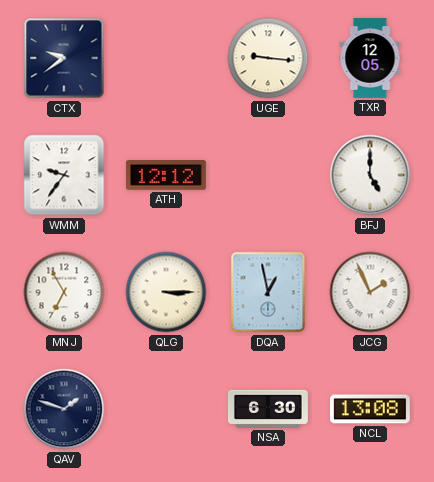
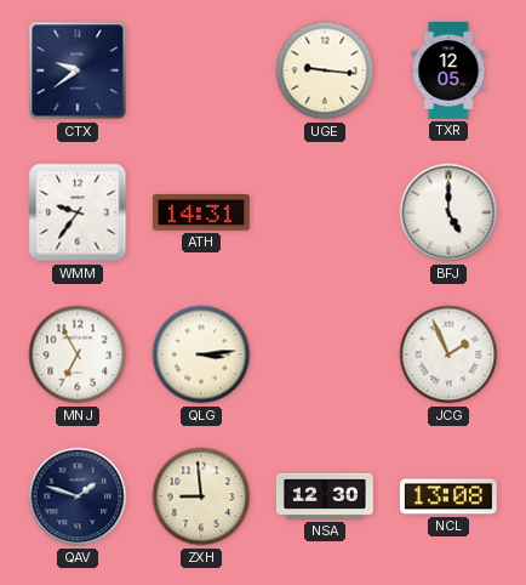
ATH: 12:12 -> 14:31
QLG: 3:15 -> 3:14
DQA: 12:58 -> none
ZXH: none -> 8:59
NSA: 6:30 -> 12:30
